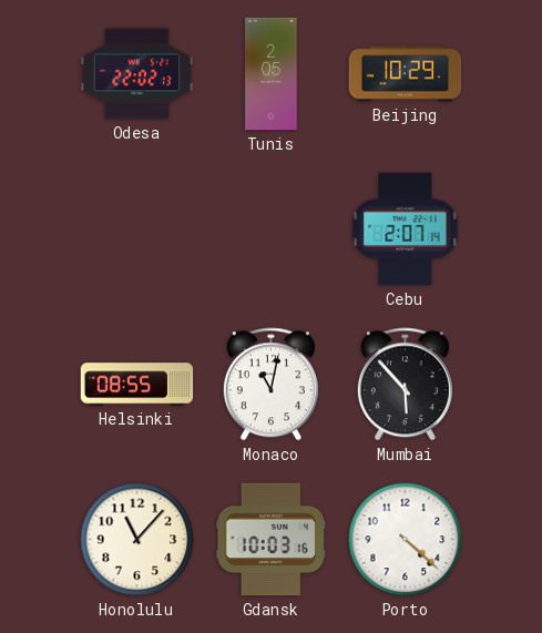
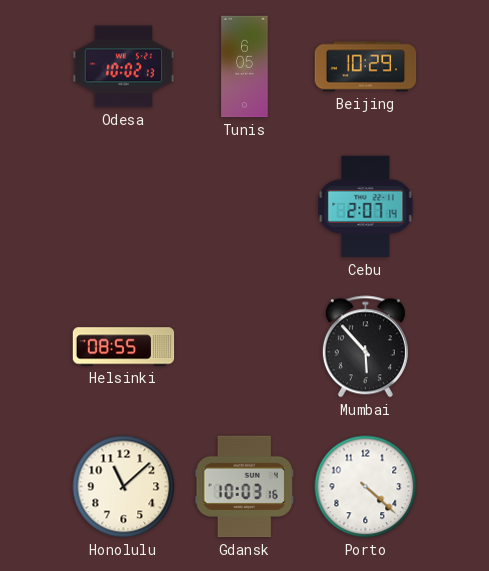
Odesa: 22:02 -> 10:02
Tunis: 2:05 -> 6:05
Monaco: 11:02 -> none
Honolulu: 11:07 -> 11:08
